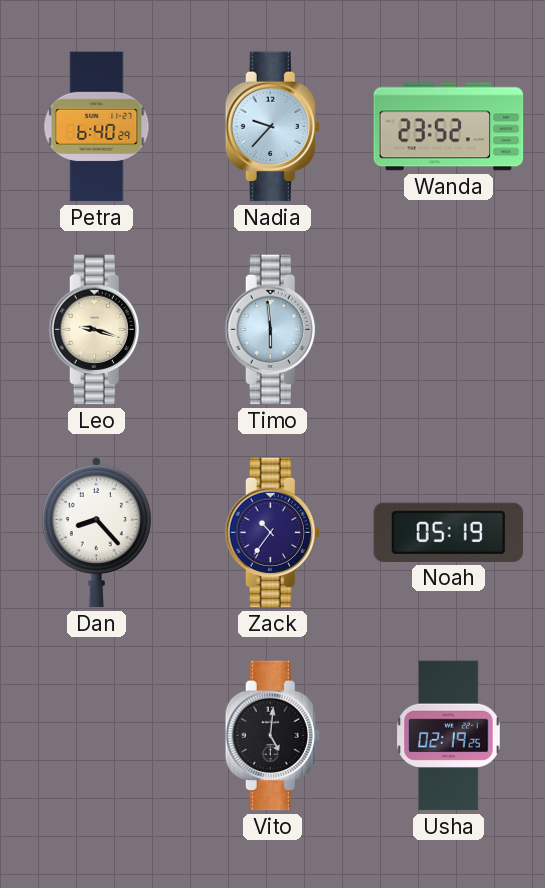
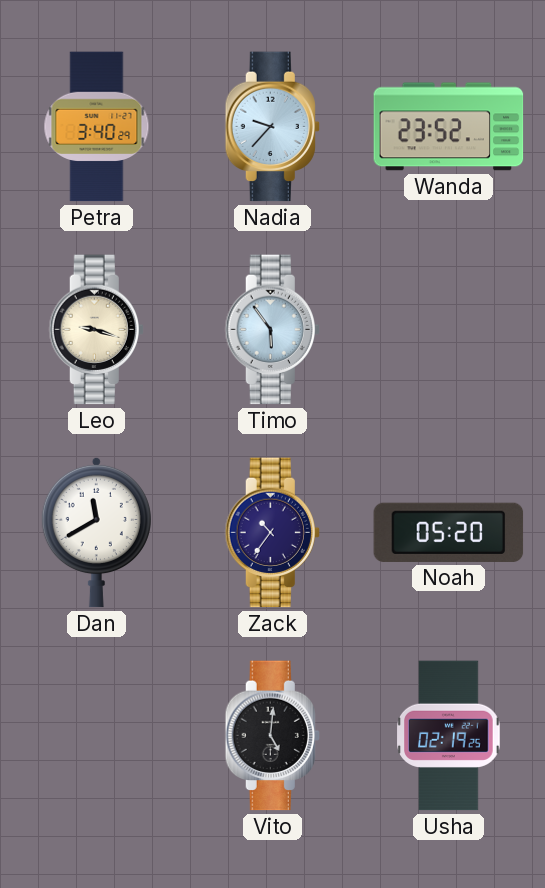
Petra: 6:40 -> 3:40
Timo: 5:59 -> 5:54
Dan: 8:23 -> 11:40
Noah: 05:19 -> 05:20
